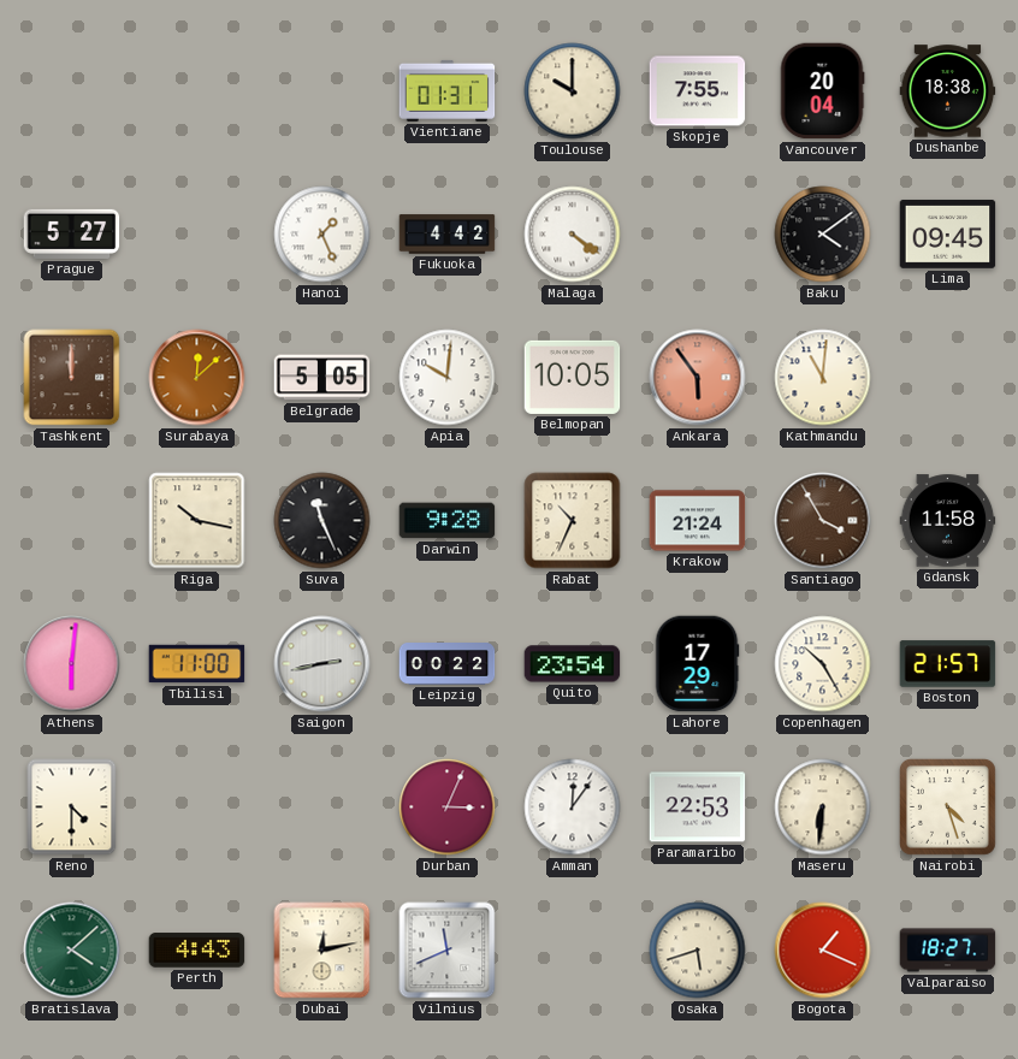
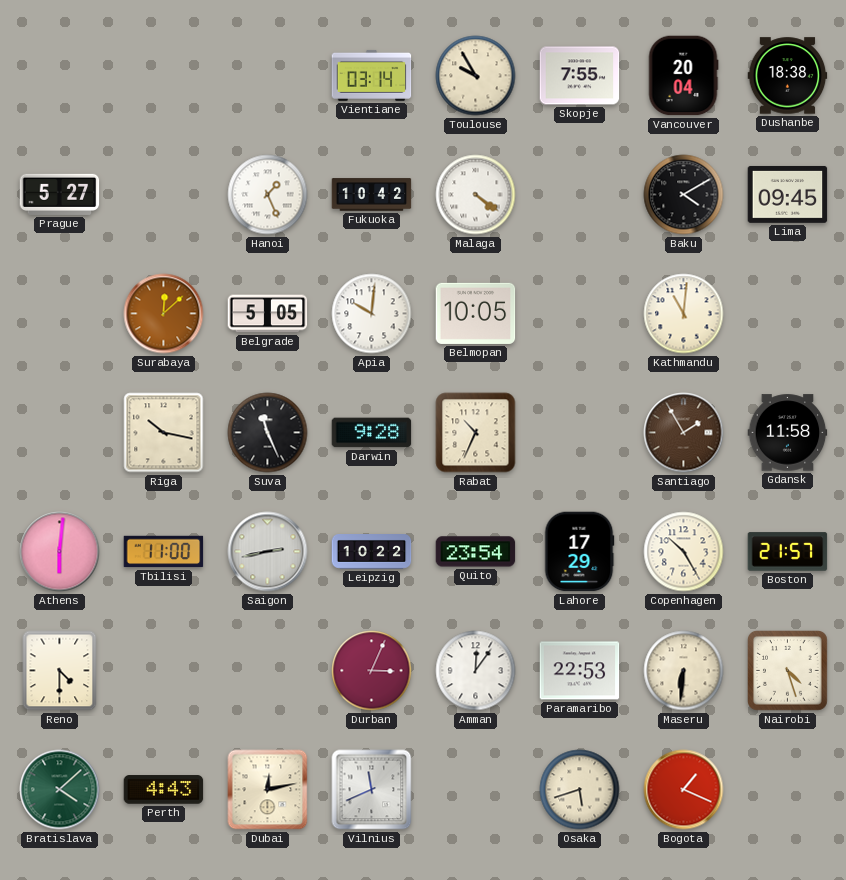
Vientiane: 01:31 -> 03:14
Toulouse: 10:00 -> 9:55
Fukuoka: 4:42 -> 10:42
Baku: 4:09 -> 4:10
Tashkent: 12:00 -> none
Ankara: 5:54 -> none
Krakow: 21:24 -> none
Santiago: 3:55 -> 1:55
Leipzig: 00:22 -> 10:22
Valparaiso: 18:27 -> none
